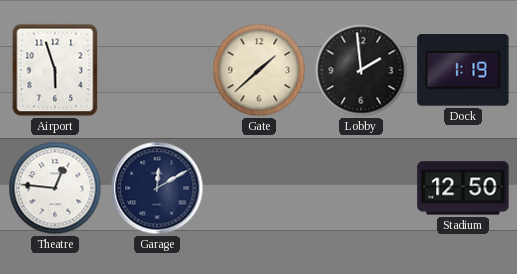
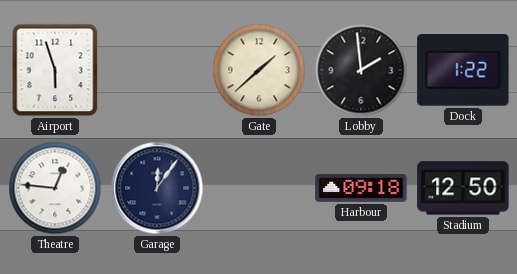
Dock: 1:19 -> 1:22
Garage: 12:10 -> 12:06
Harbour: none -> 09:18
